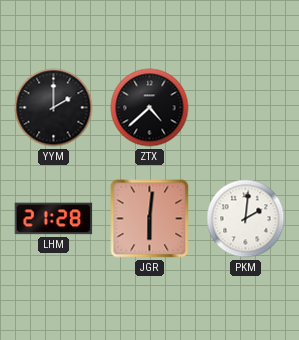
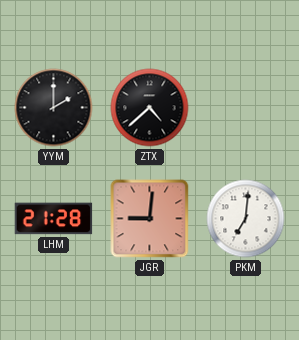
JGR: 6:01 -> 9:01
PKM: 2:01 -> 7:01
